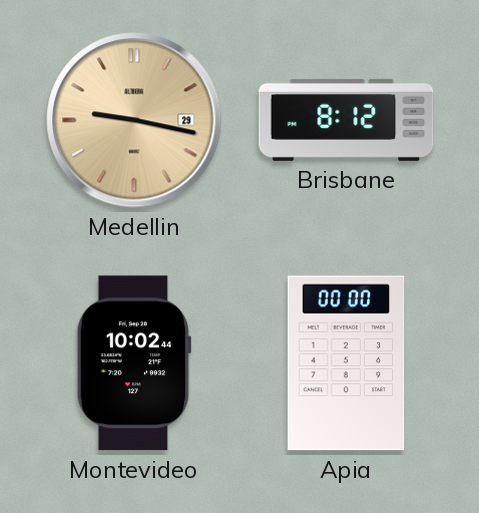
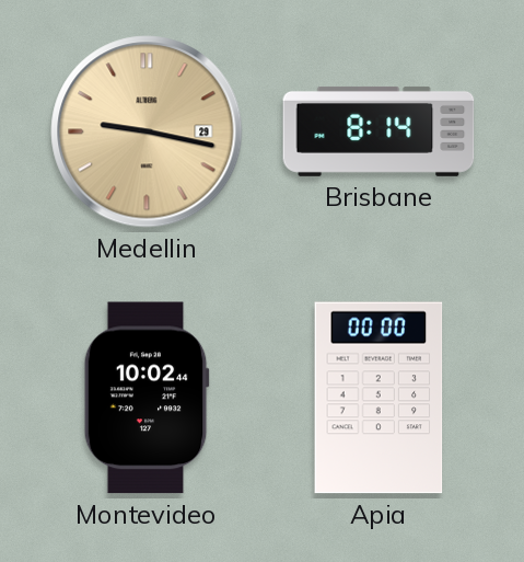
Brisbane: 8:12 -> 8:14
